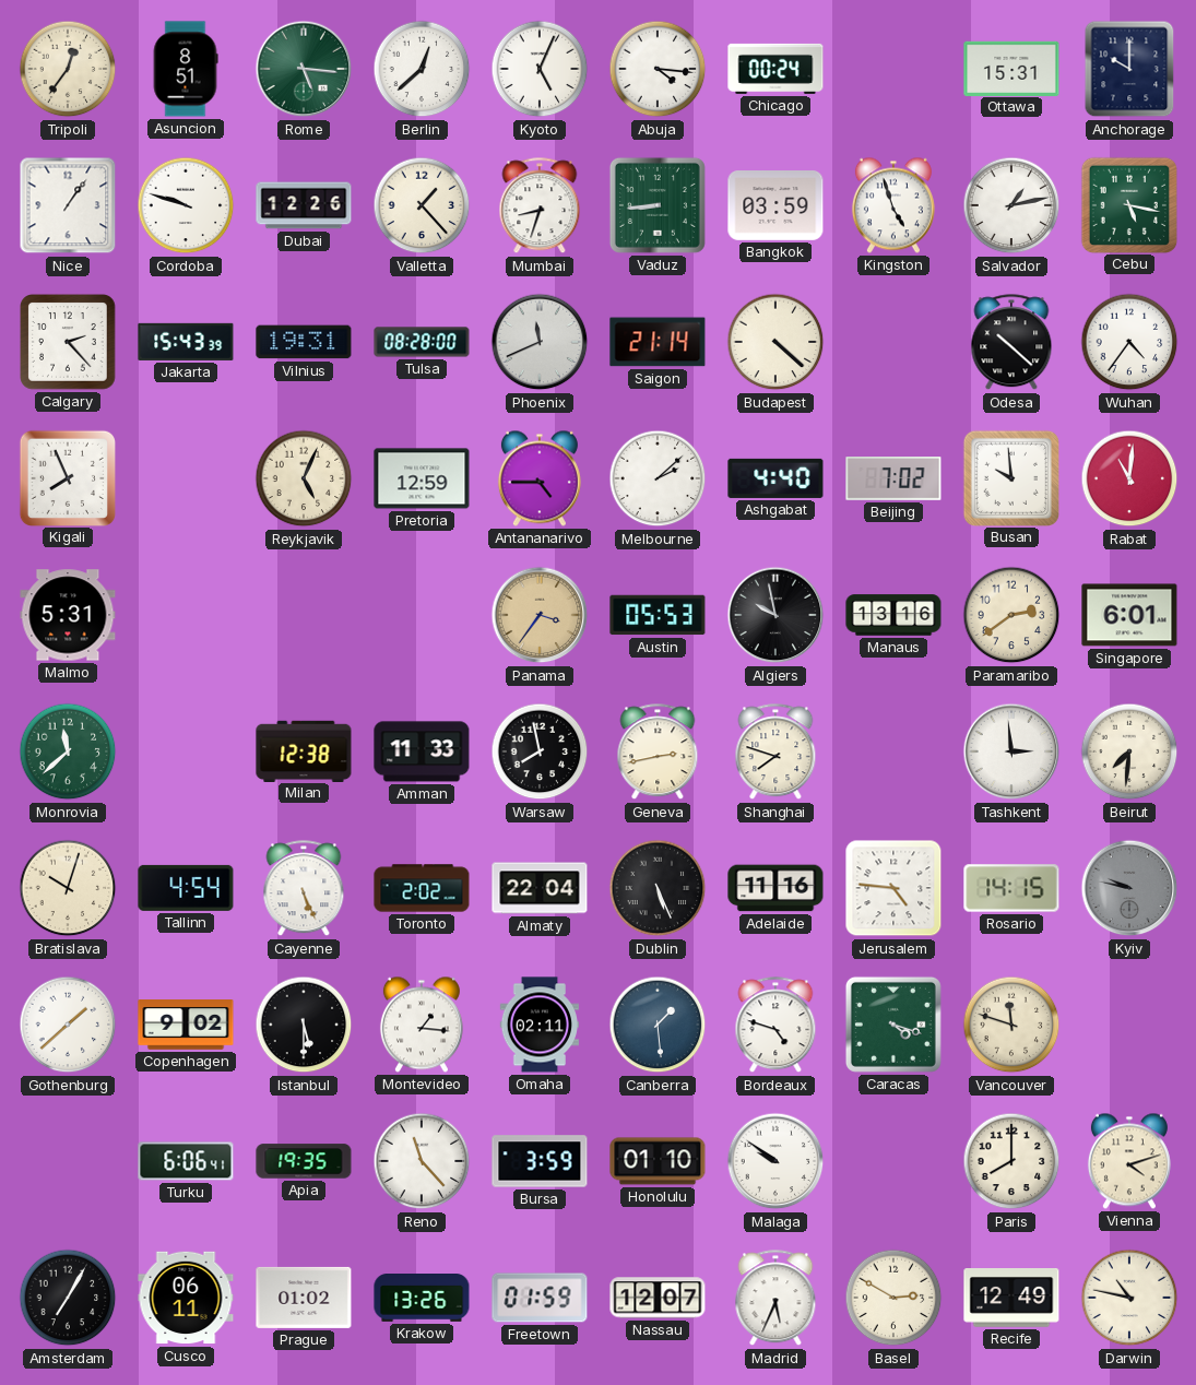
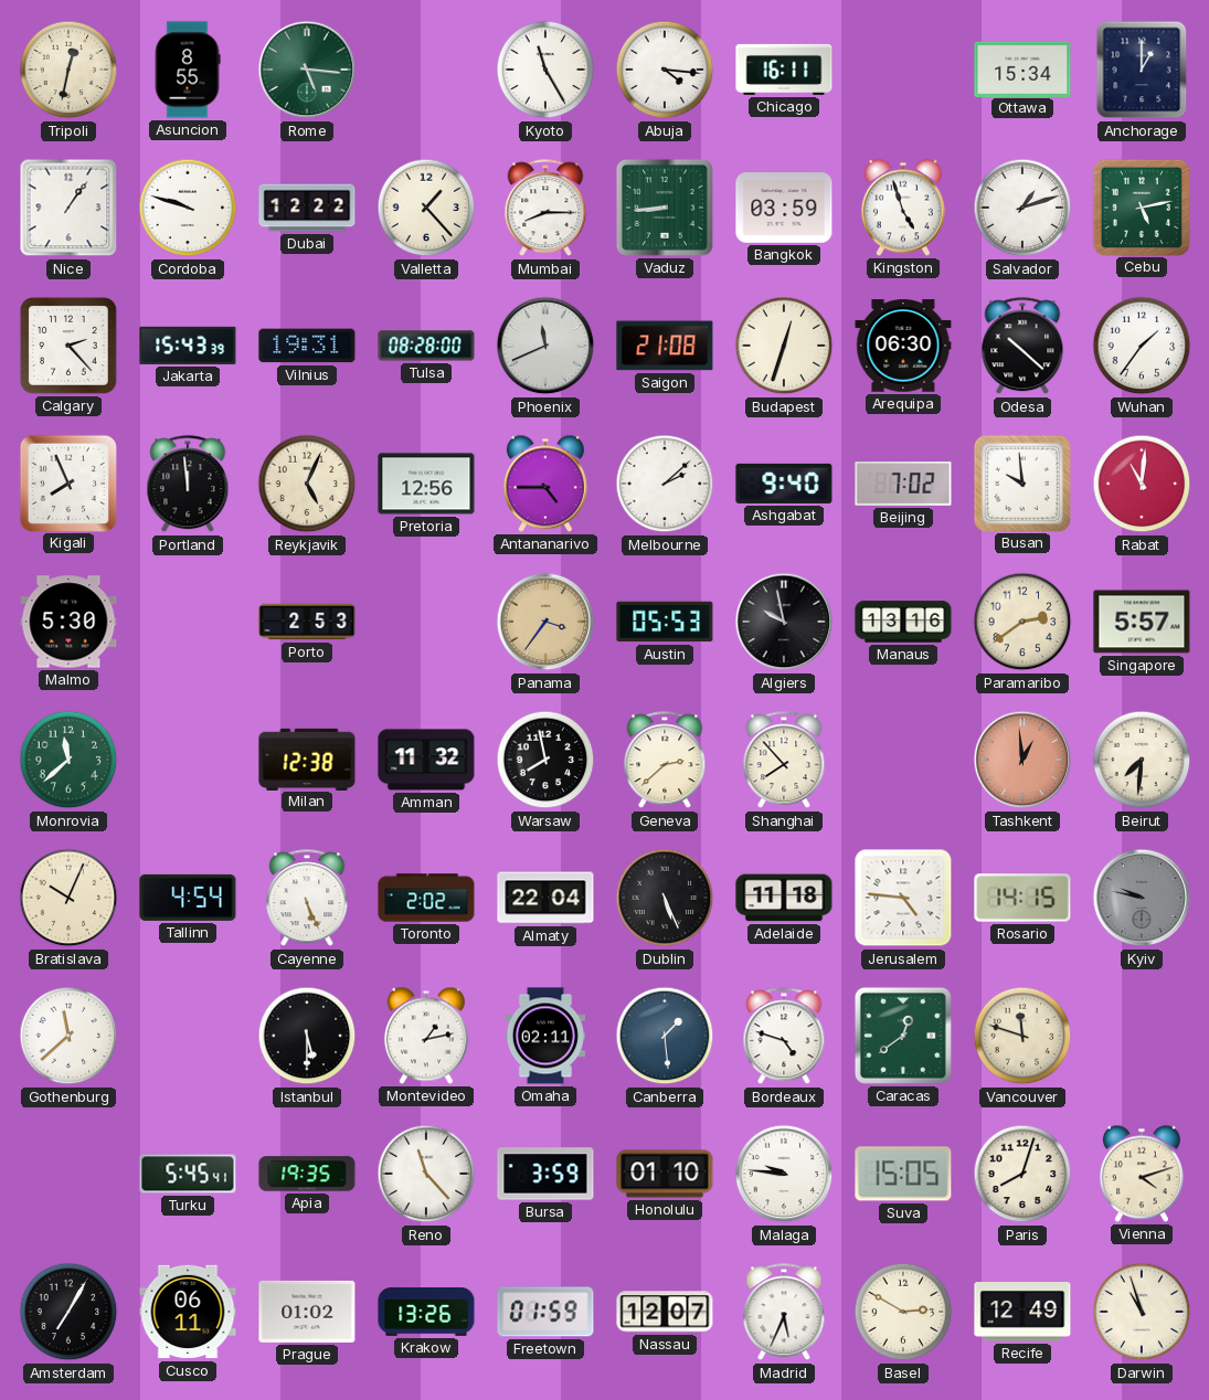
Tripoli: 12:36 -> 12:32
Asuncion: 8:51 -> 8:55
Berlin: 12:38 -> none
Kyoto: 5:04 -> 11:25
Chicago: 00:24 -> 16:11
Ottawa: 15:31 -> 15:34
Anchorage: 10:00 -> 1:00
Dubai: 12:26 -> 12:22
Mumbai: 8:33 -> 8:15
Salvador: 1:13 -> 1:12
Cebu: 5:17 -> 5:13
Saigon: 21:14 -> 21:08
Budapest: 4:22 -> 12:33
Arequipa: none -> 06:30
Wuhan: 4:36 -> 1:36
Portland: none -> 11:59
Pretoria: 12:59 -> 12:56
Ashgabat: 4:40 -> 9:40
Malmo: 5:31 -> 5:30
Porto: none -> 2:53
Singapore: 6:01 -> 5:57
Amman: 11:33 -> 11:32
Geneva: 2:43 -> 2:38
Shanghai: 7:48 -> 7:53
Tashkent: 2:59 -> 12:59
Tashkent dial: white -> salmon
Bratislava: 10:03 -> 10:04
Adelaide: 11:16 -> 11:18
Gothenburg: 1:38 -> 11:38
Copenhagen: 9:02 -> none
Montevideo: 1:16 -> 1:13
Caracas: 4:18 -> 12:39
Turku: 6:06 -> 5:45
Malaga: 9:51 -> 9:46
Suva: none -> 15:05
Paris: 8:00 -> 8:03
Darwin: 10:47 -> 10:57
